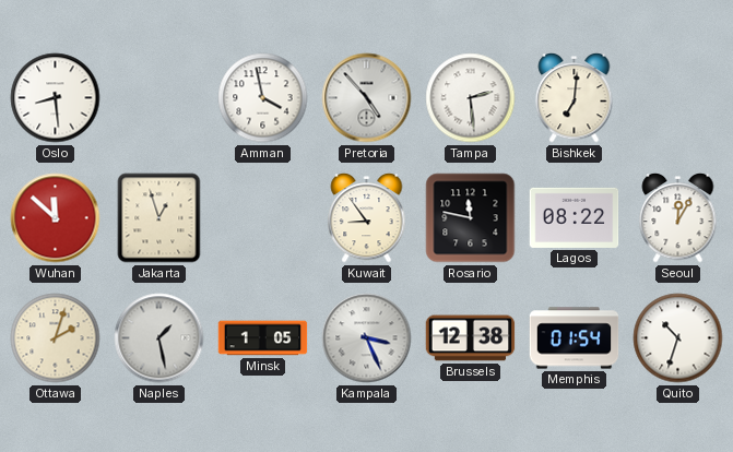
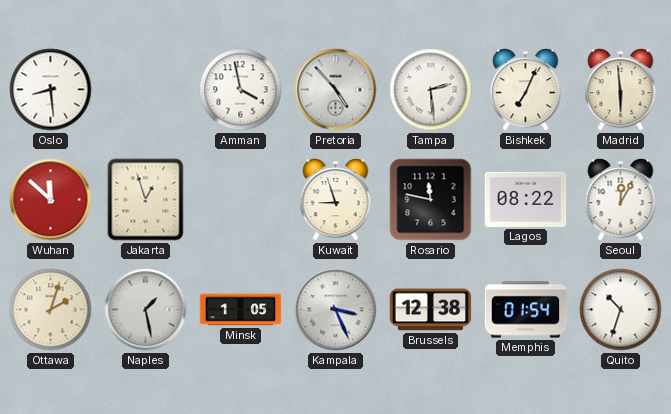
Bishkek: 7:01 -> 7:04
Madrid: none -> 5:59
Kuwait: 8:54 -> 8:57
